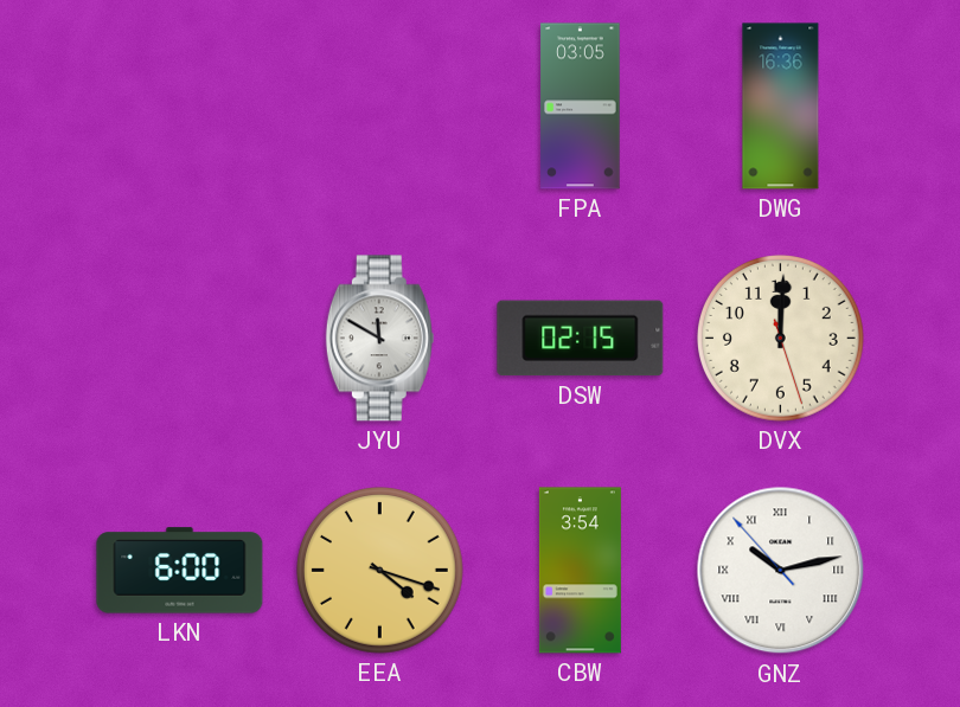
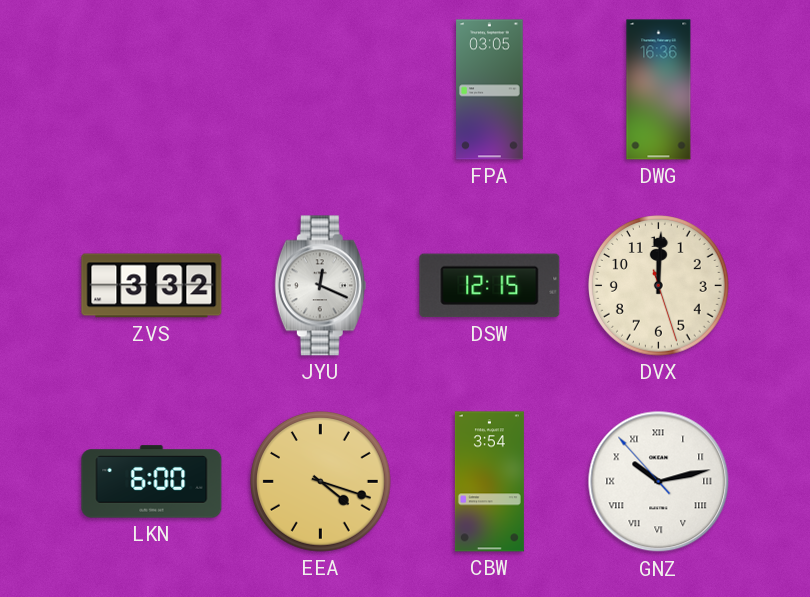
ZVS: none -> 3:32
JYU: 11:50 -> 12:19
DSW: 02:15 -> 12:15
